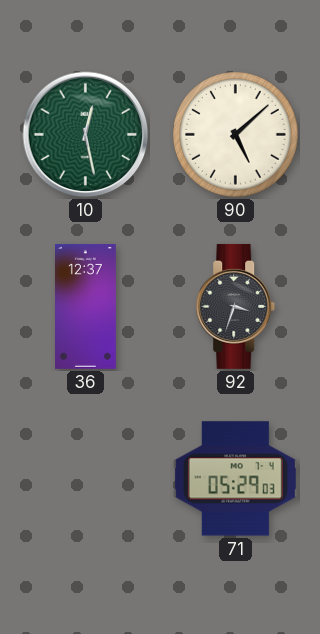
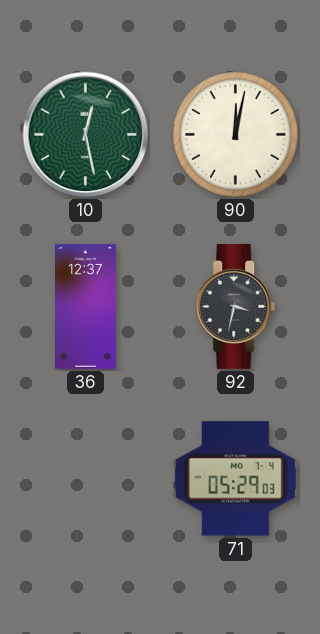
90: 5:08 -> 12:02
92: 3:33 -> 3:32
